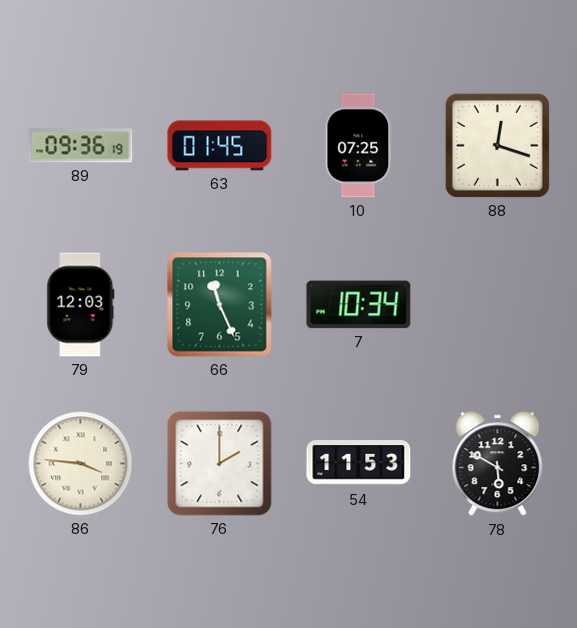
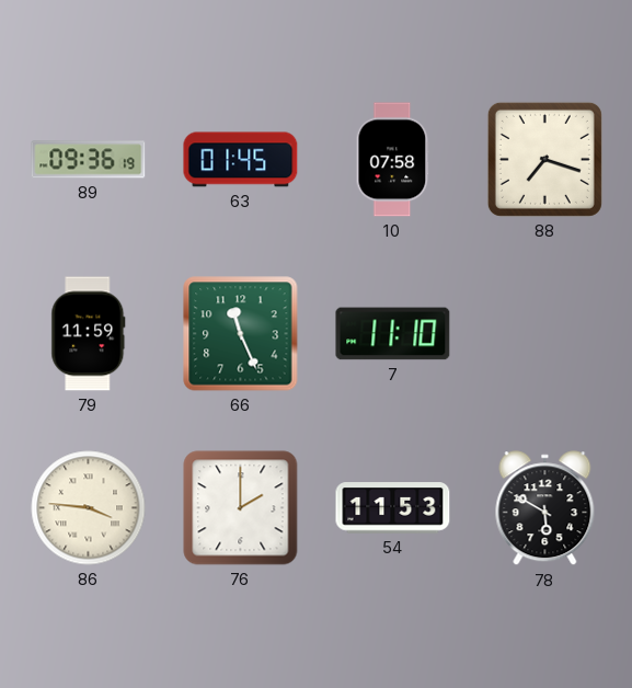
10: 07:25 -> 07:58
88: 12:18 -> 7:18
79: 12:03 -> 11:59
7: 10:34 -> 11:10
